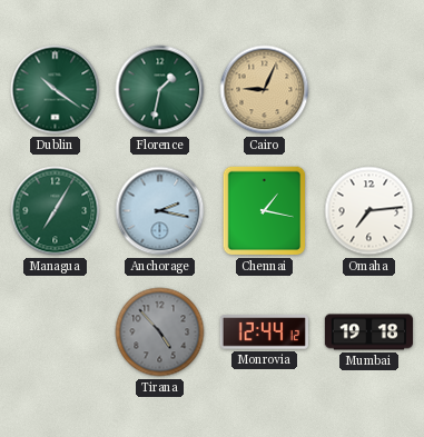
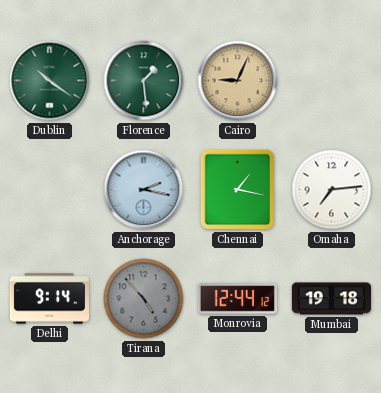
Florence: 1:32 -> 1:29
Managua: 7:05 -> none
Delhi: none -> 9:14
